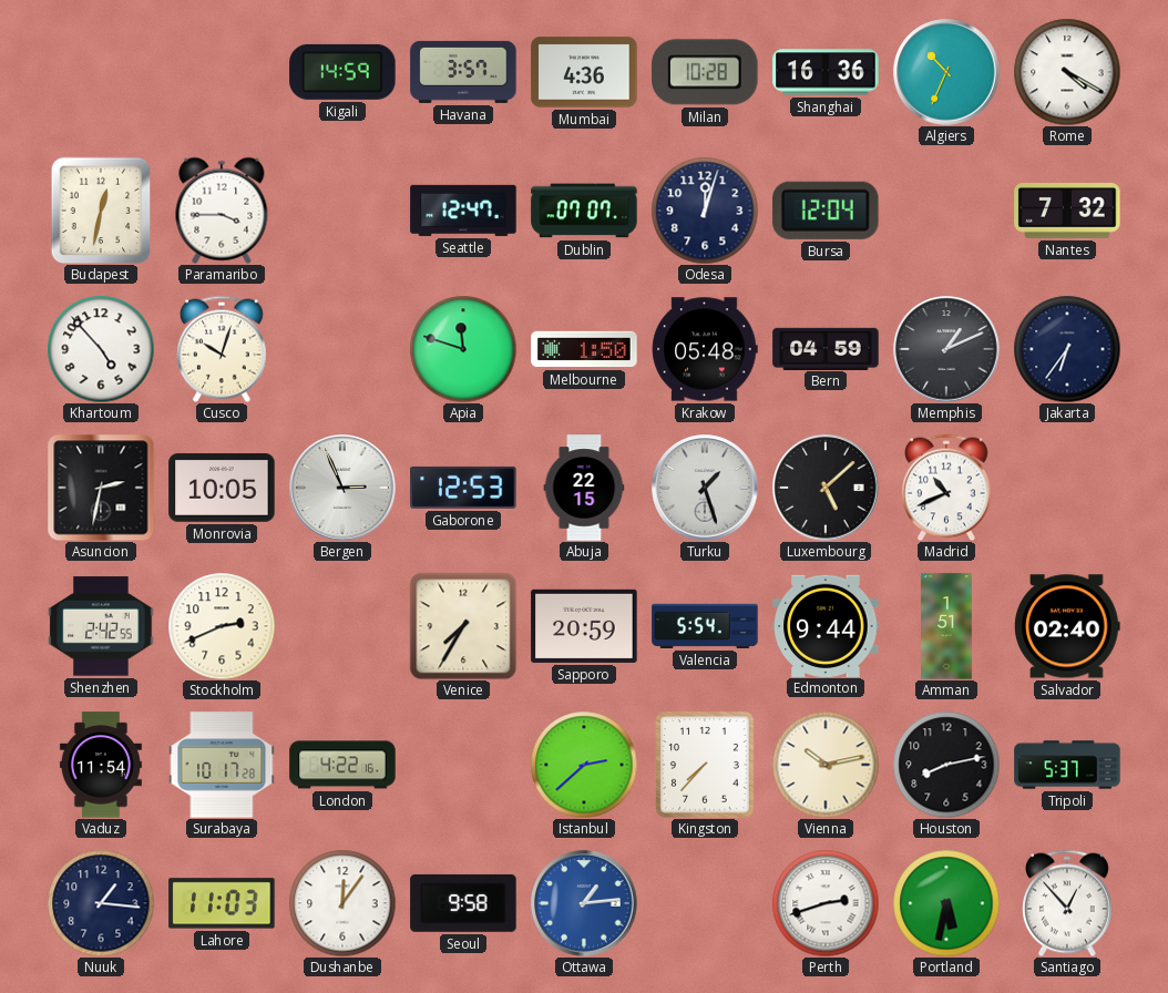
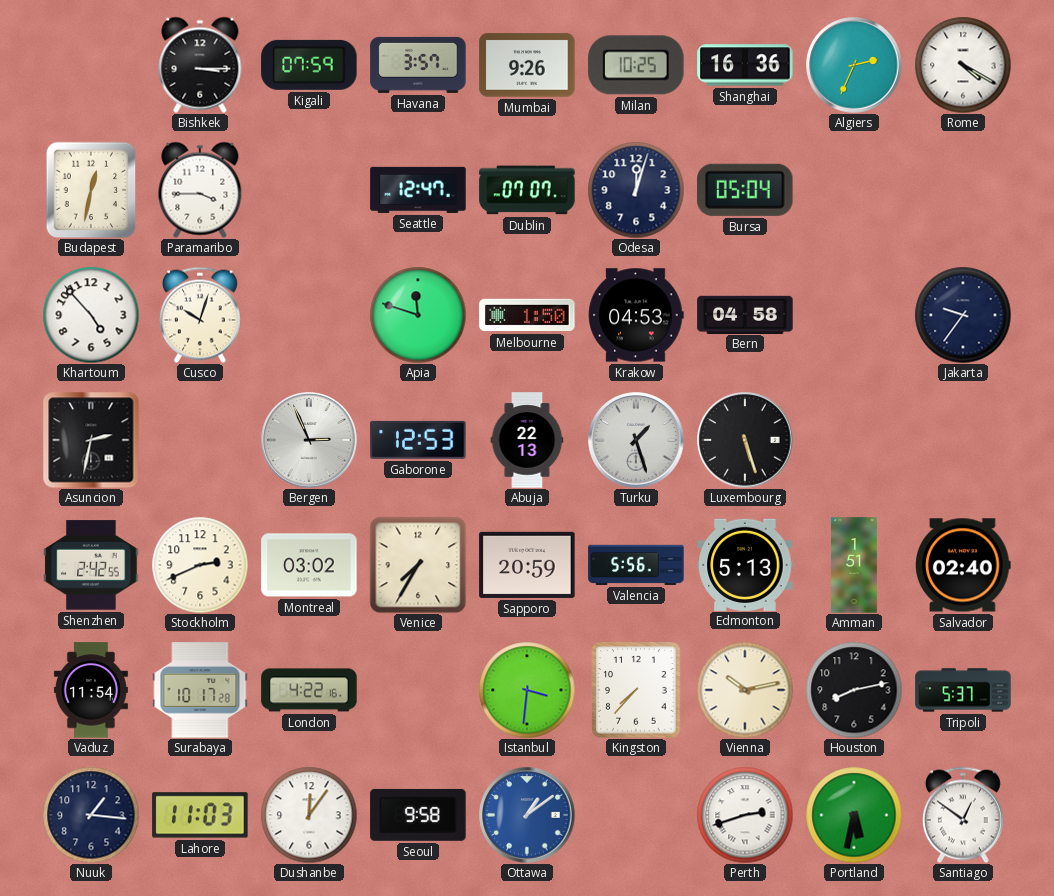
Bishkek: none -> 3:15
Kigali: 14:59 -> 07:59
Mumbai: 4:36 -> 9:26
Milan: 10:28 -> 10:25
Algiers: 10:34 -> 2:34
Bursa: 12:04 -> 05:04
Nantes: 7:32 -> none
Krakow: 05:48 -> 04:53
Bern: 04:59 -> 04:58
Memphis: 1:11 -> none
Jakarta: 6:36 -> 9:36
Monrovia: 10:05 -> none
Abuja: 22:15 -> 22:13
Luxembourg: 5:08 -> 5:27
Madrid: 10:41 -> none
Montreal: none -> 03:02
Valencia: 5:54 -> 5:56
Edmonton: 9:44 -> 5:13
Istanbul: 2:38 -> 3:31
Ottawa: 1:14 -> 1:09
Santiago: 12:53 -> 12:51
